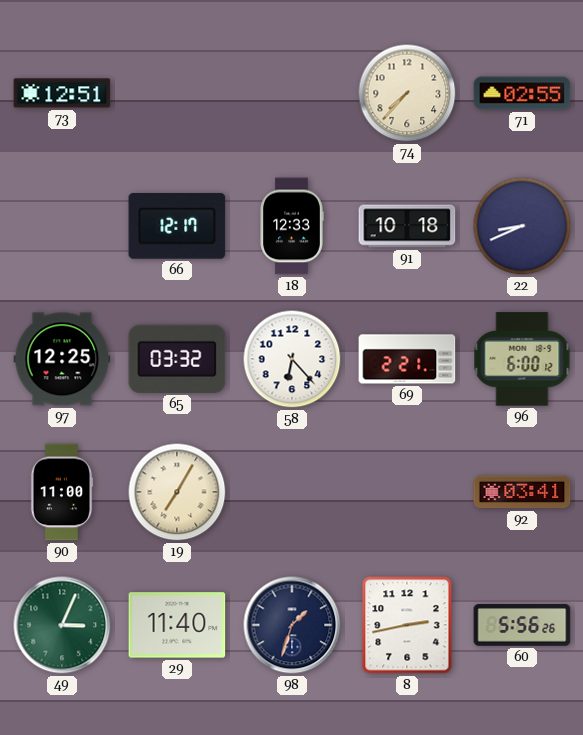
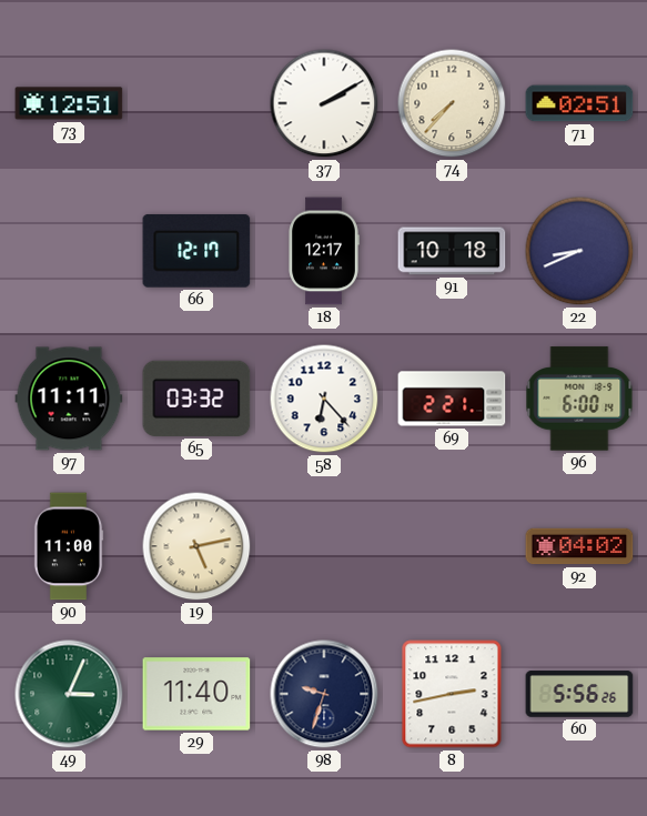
37: none -> 2:10
71: 02:55 -> 02:51
18: 12:33 -> 12:17
97: 12:25 -> 11:11
96: 6:00:12 -> 6:00:14
19: 7:05 -> 5:13
92: 03:41 -> 04:02
98: 1:33 -> 9:33
